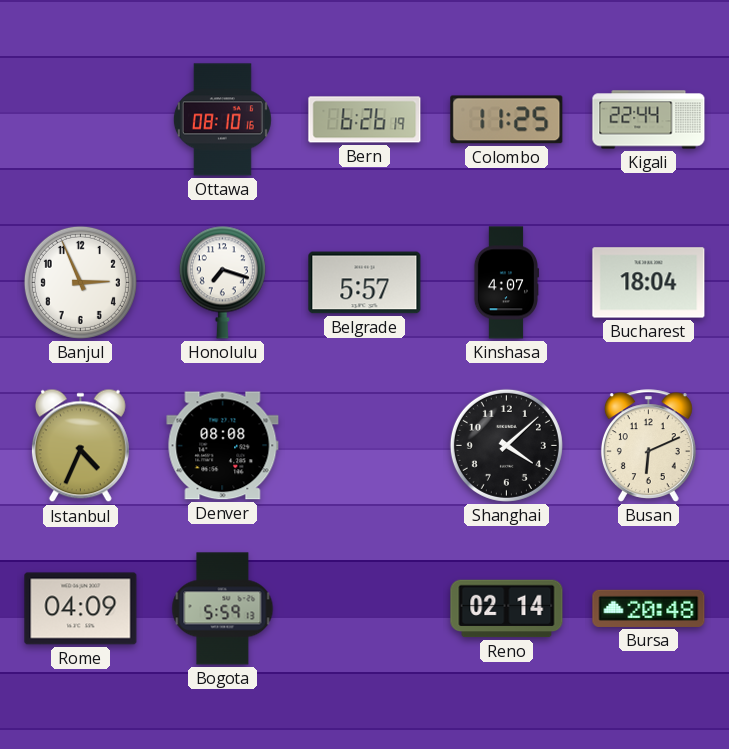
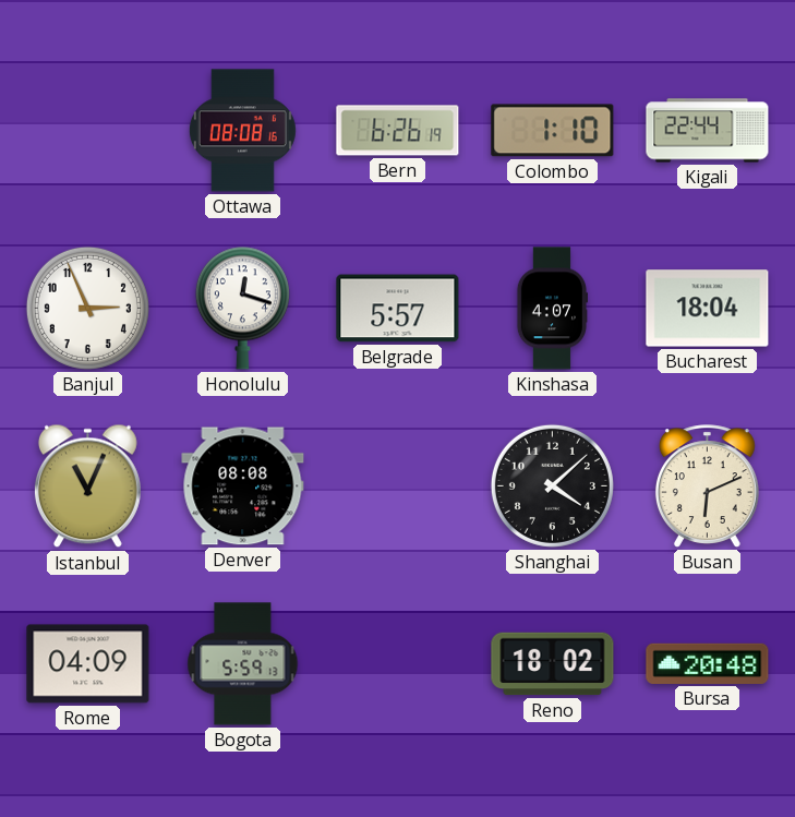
Ottawa: 08:10 -> 08:08
Colombo: 11:25 -> 1:10
Honolulu: 7:18 -> 12:18
Istanbul: 4:34 -> 11:04
Reno: 02:14 -> 18:02
